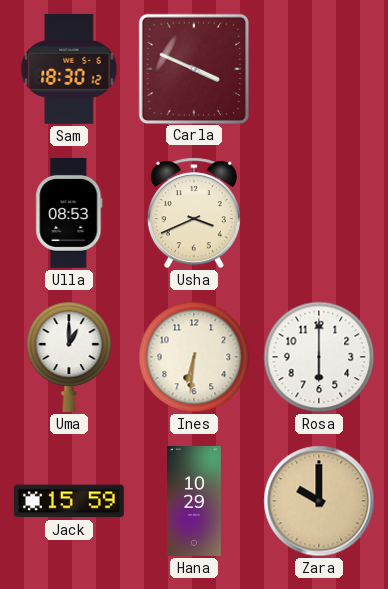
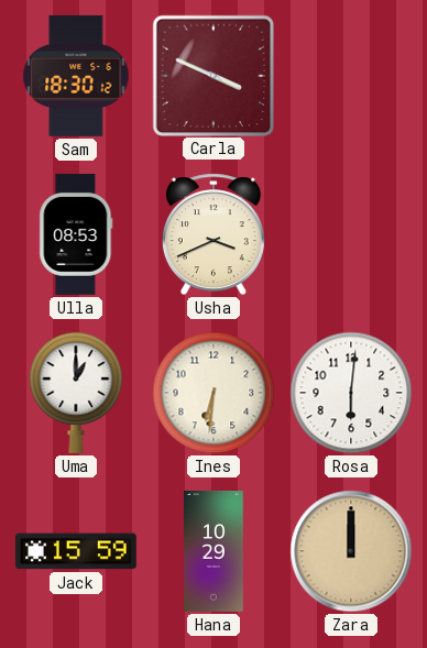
Rosa: 6:00 -> 6:01
Zara: 10:00 -> 12:00
